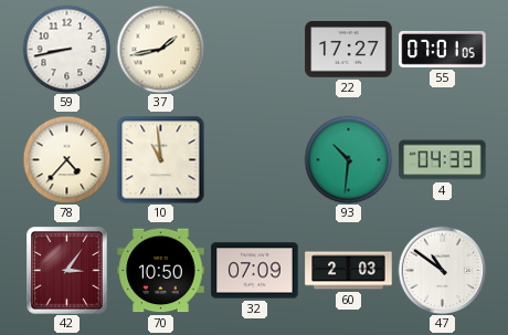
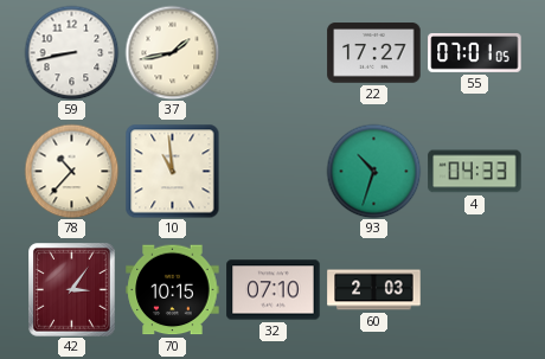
78: 4:37 -> 10:37
93: 10:31 -> 10:33
70: 10:50 -> 10:15
32: 07:09 -> 07:10
47: 10:51 -> none
